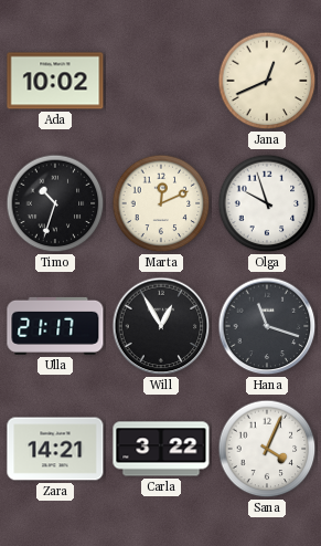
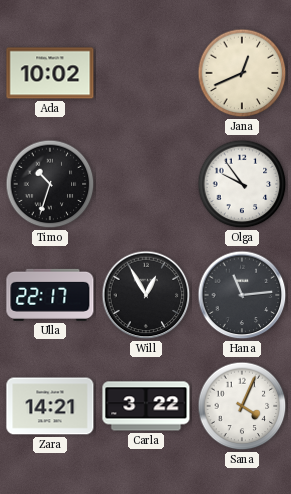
Marta: 12:11 -> none
Olga: 9:57 -> 9:54
Ulla: 21:17 -> 22:17
Hana: 11:18 -> 11:14
